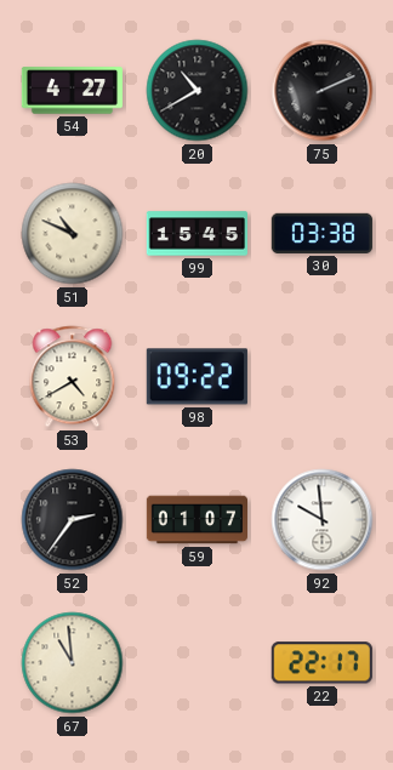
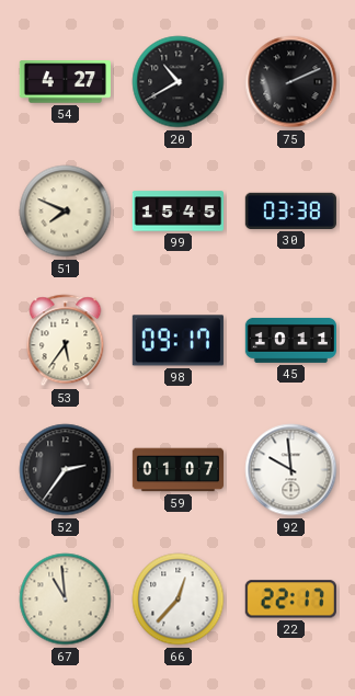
51: 10:49 -> 7:49
53: 4:40 -> 5:36
98: 09:22 -> 09:17
45: none -> 10:11
66: none -> 12:37
